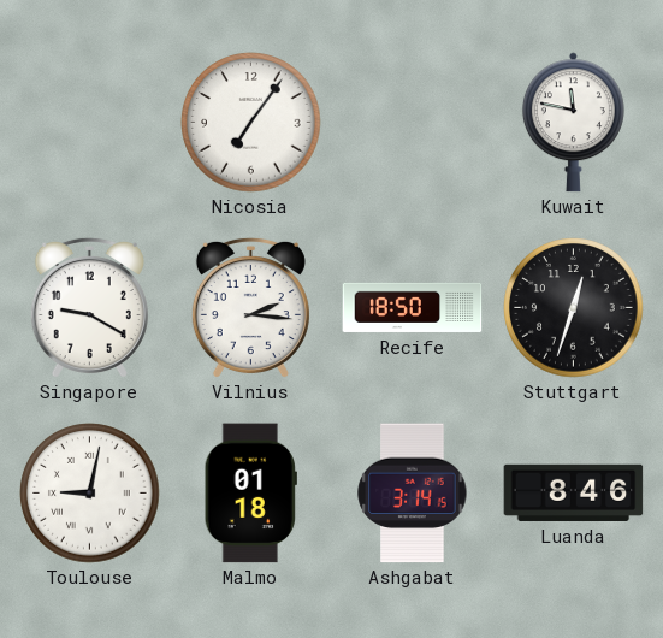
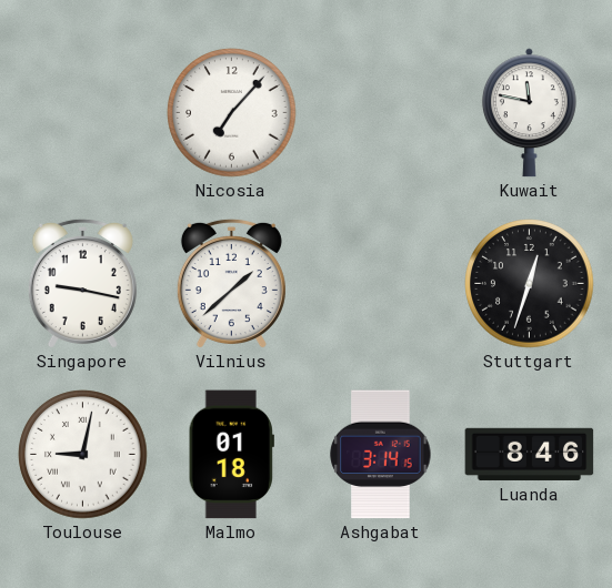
Nicosia: 7:06 -> 7:07
Singapore: 9:20 -> 9:17
Vilnius: 2:16 -> 1:38
Recife: 18:50 -> none
